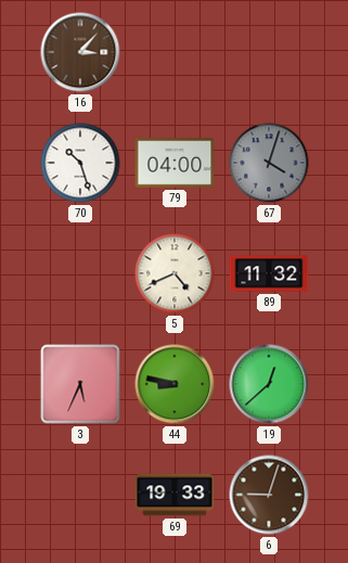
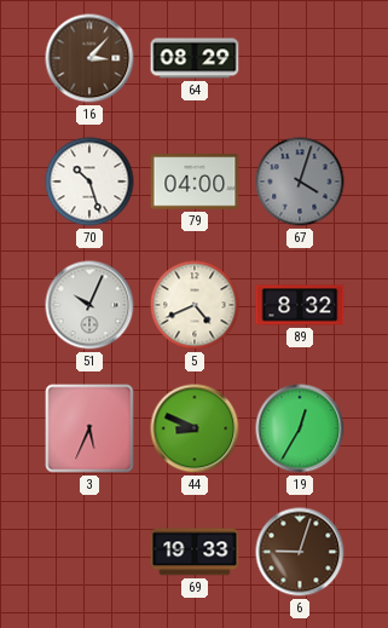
64: none -> 08:29
51: none -> 10:04
89: 11:32 -> 8:32
44: 8:47 -> 8:49
19: 12:38 -> 12:35
